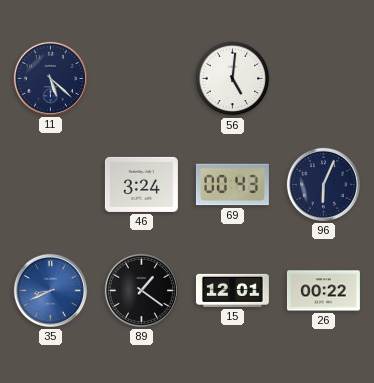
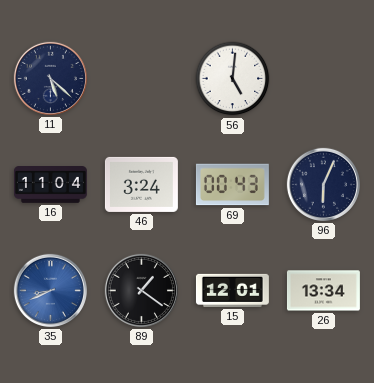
16: none -> 11:04
26: 00:22 -> 13:34
